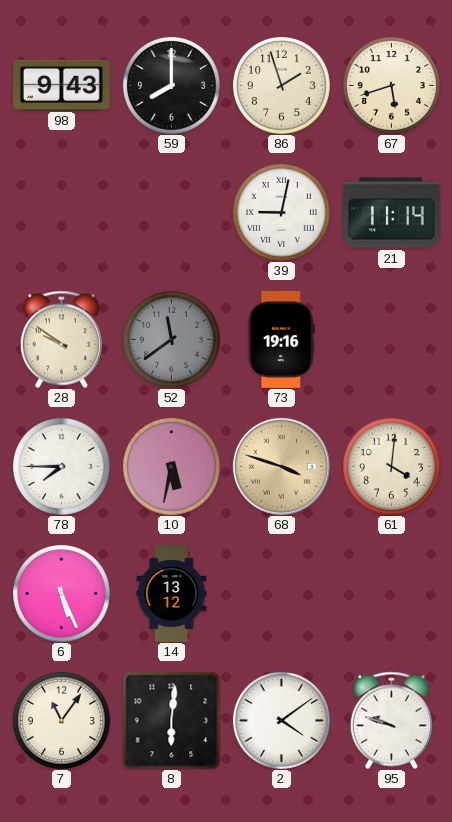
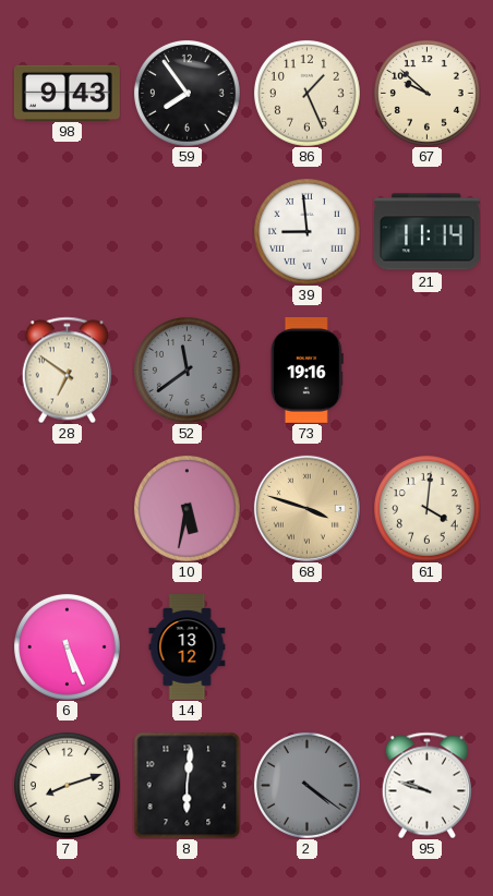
59: 8:00 -> 7:54
86: 1:57 -> 1:26
67: 5:42 -> 9:52
39: 9:02 -> 8:59
28: 9:51 -> 6:51
78: 7:45 -> none
7: 11:06 -> 8:12
2: 4:09 -> 4:21
2 dial: white -> grey
